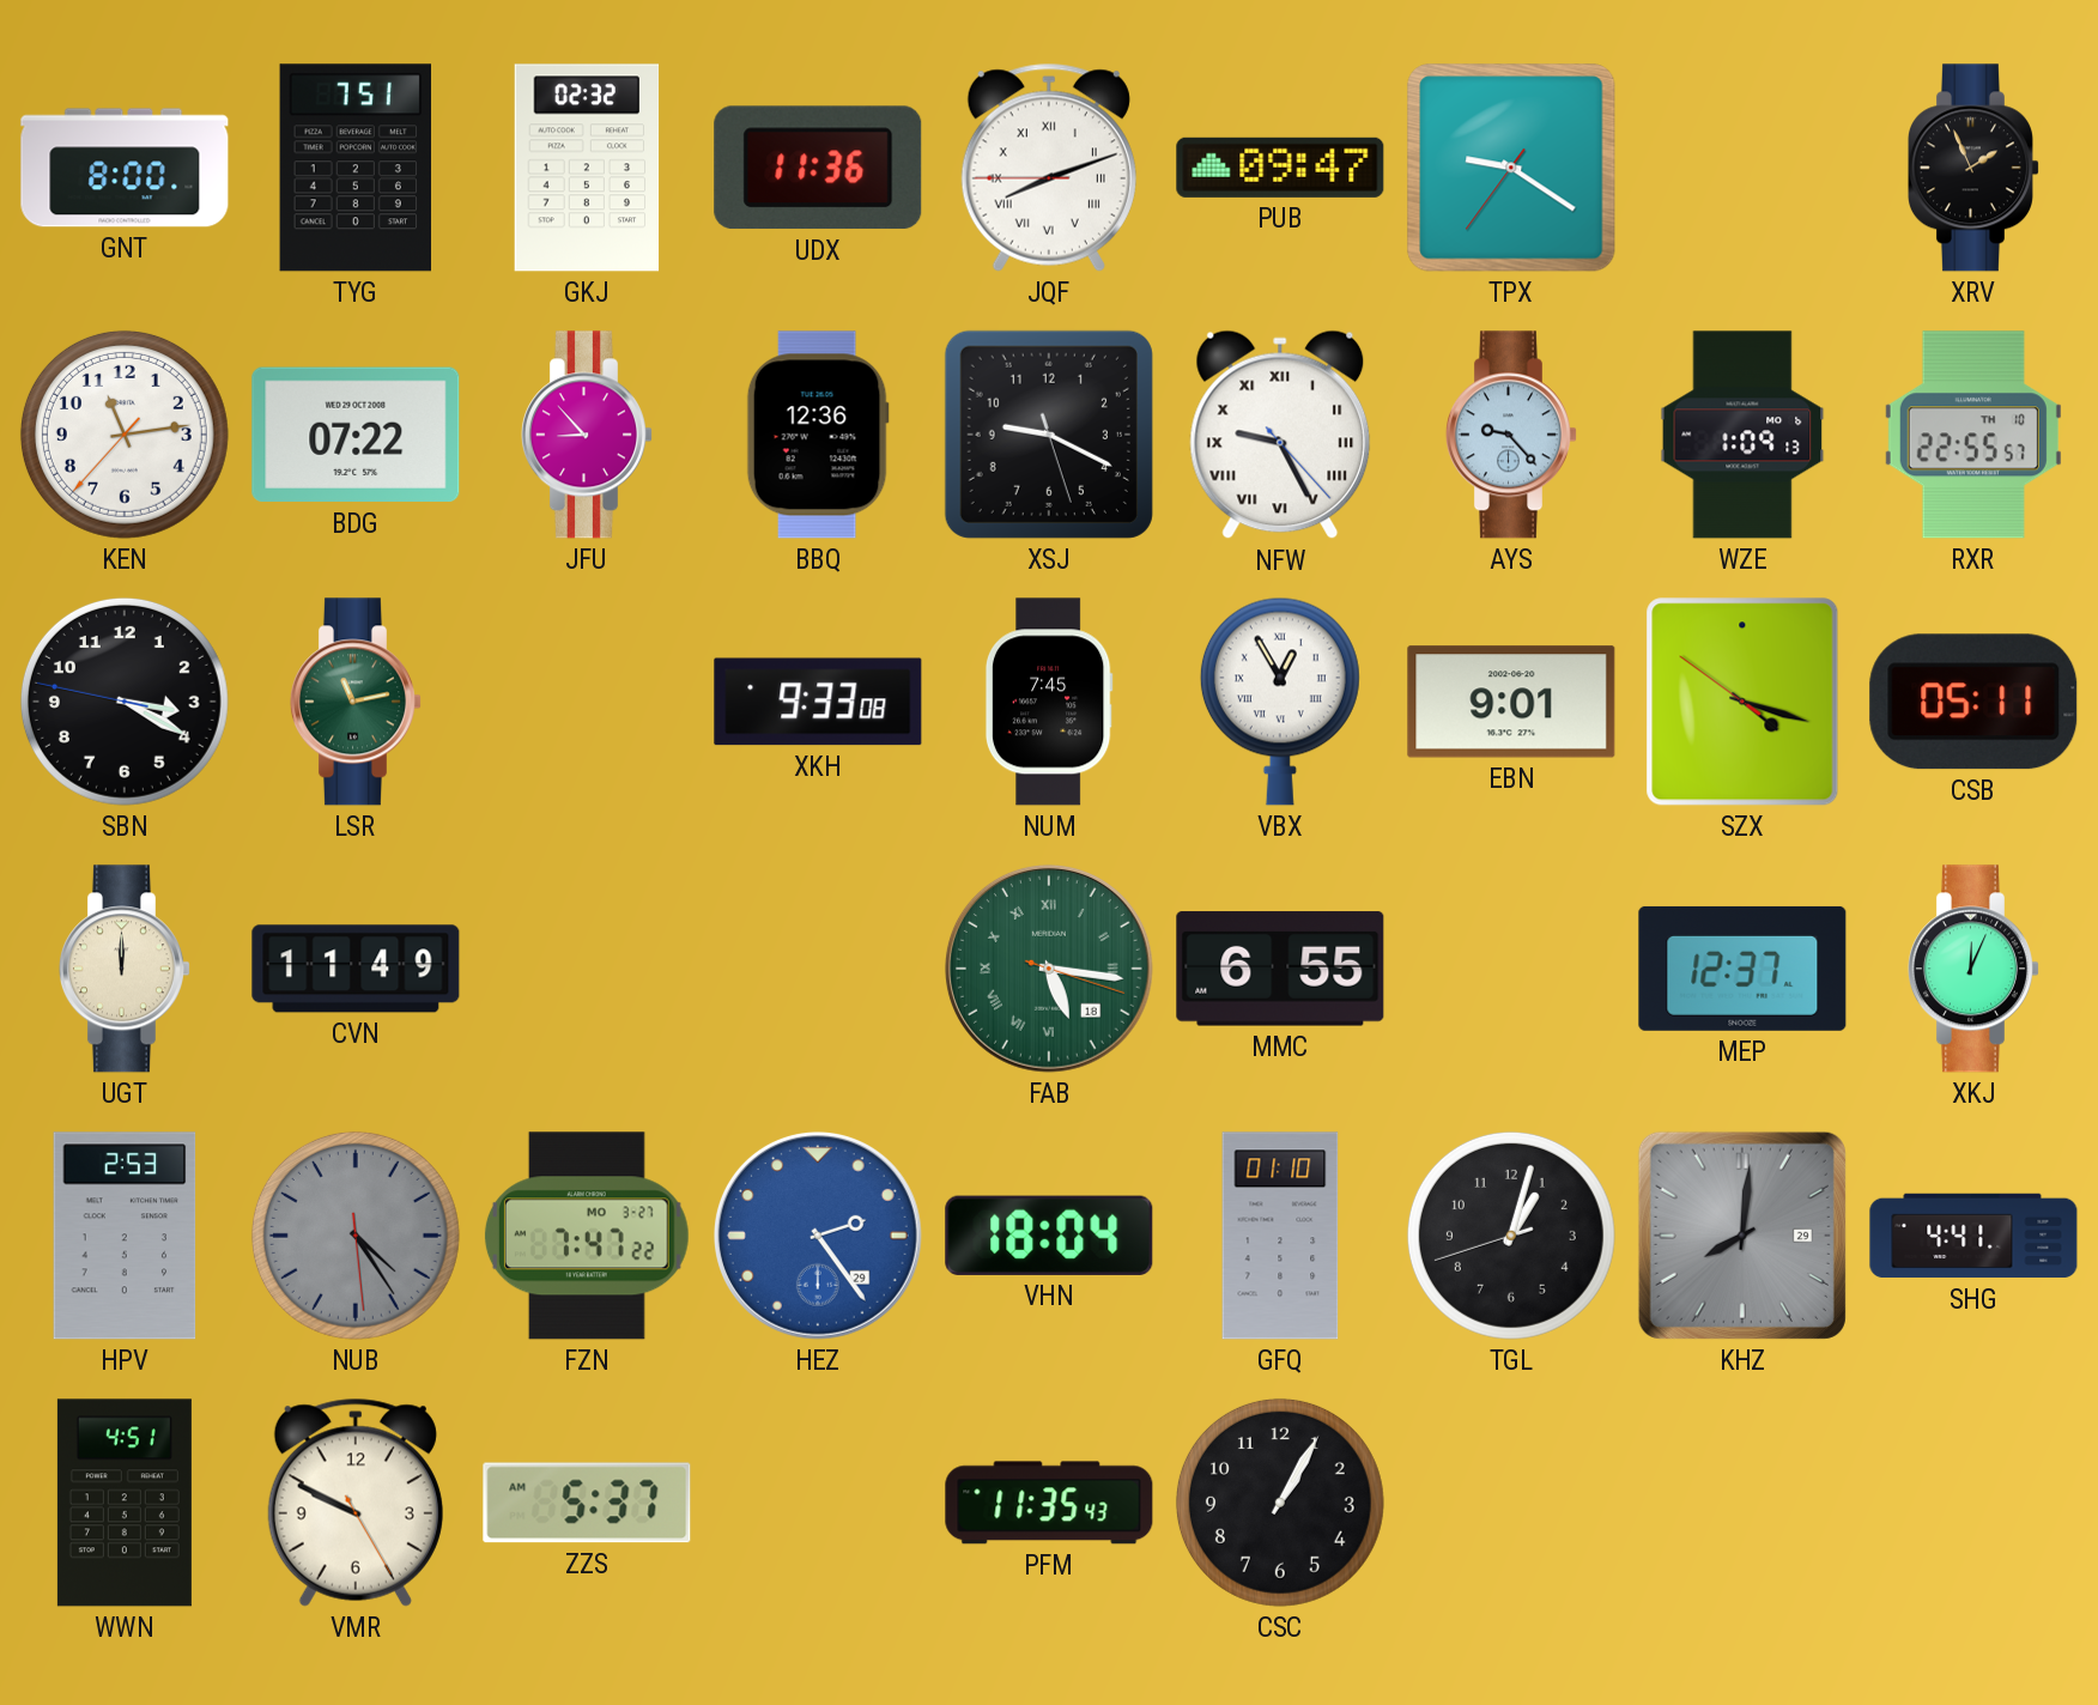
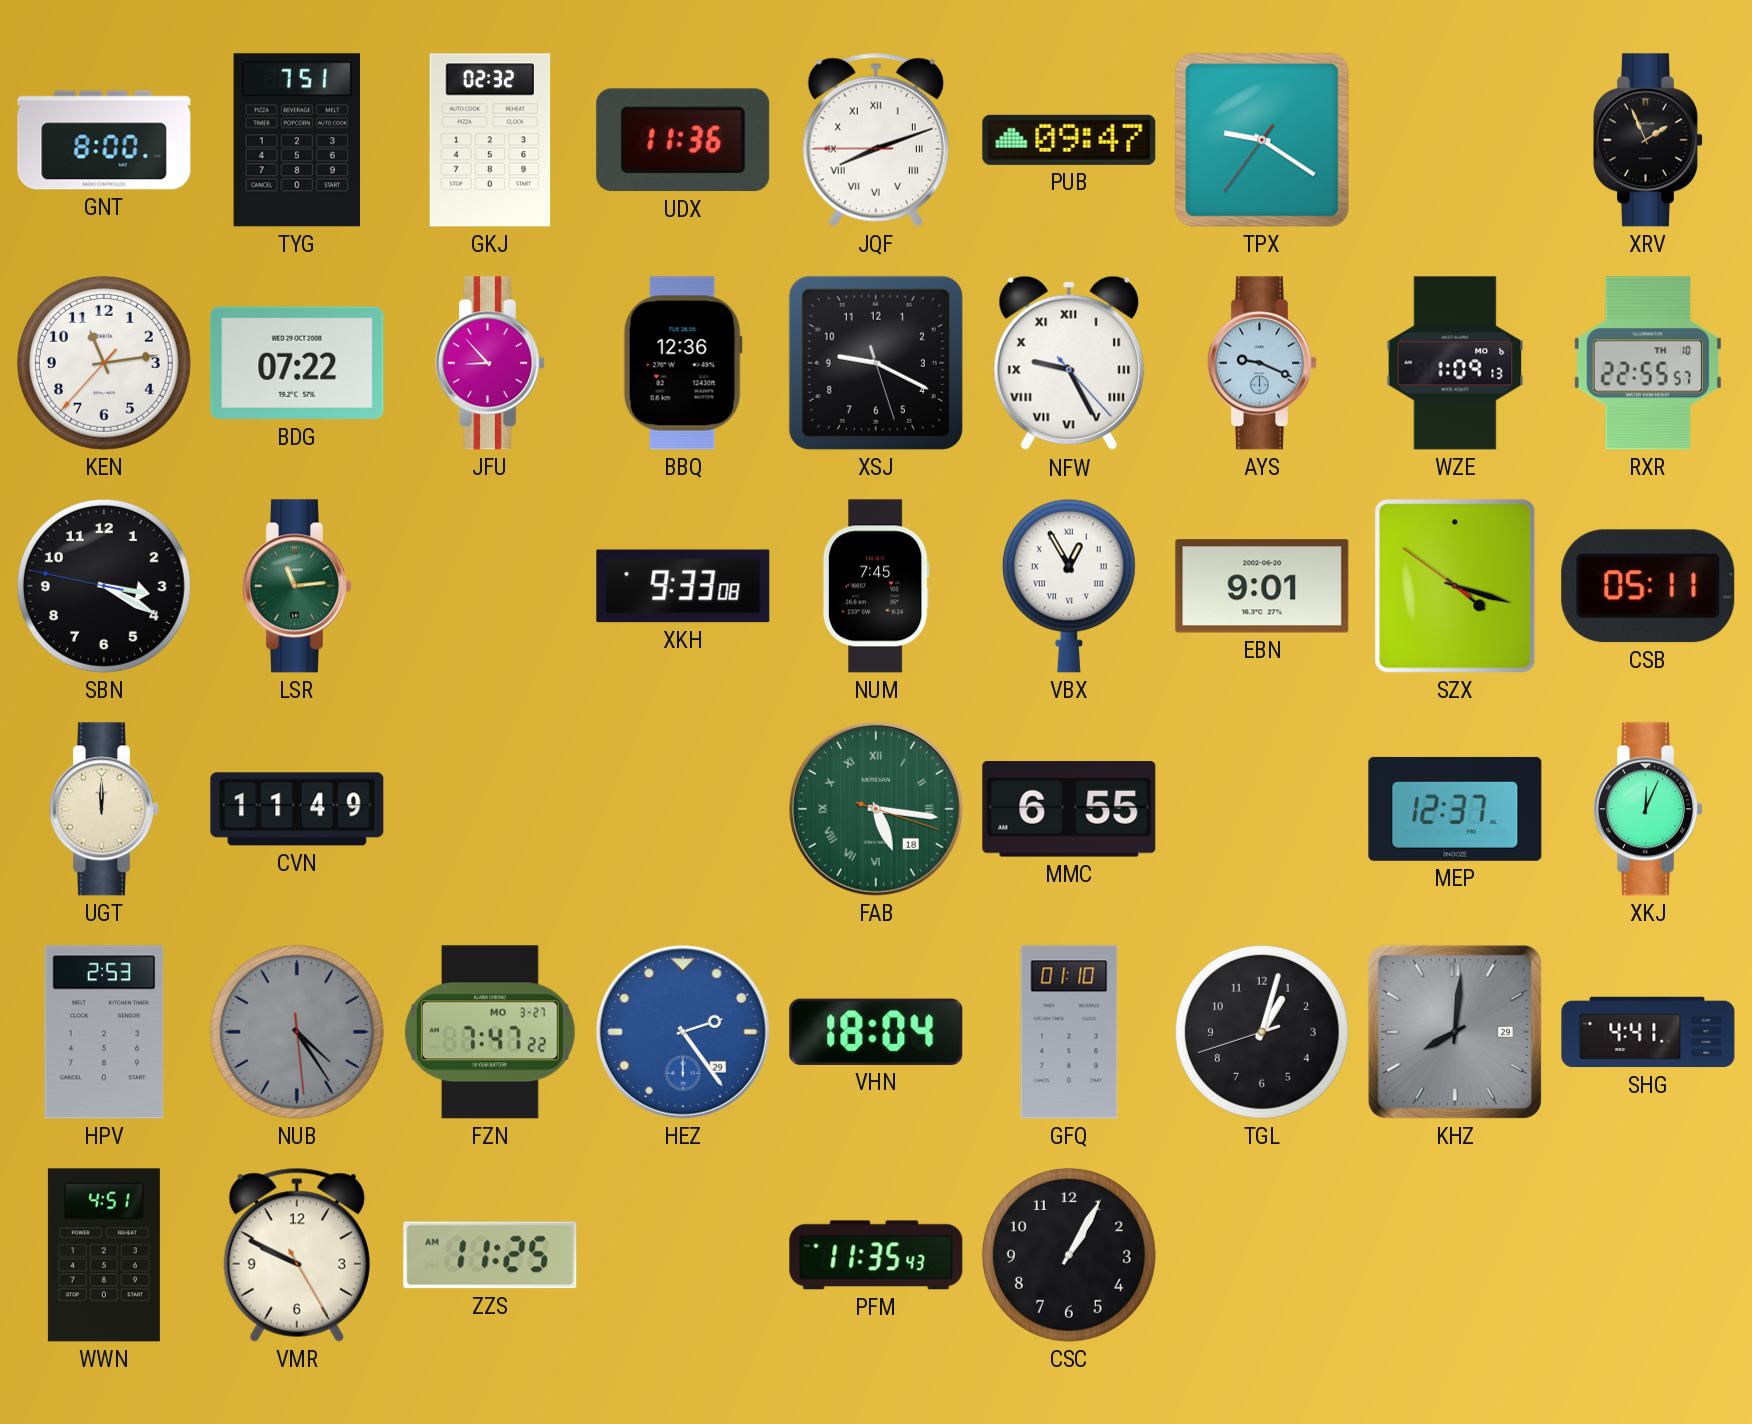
AYS: 9:23 -> 9:19
LSR: 11:13 -> 11:14
ZZS: 5:37 -> 11:25
